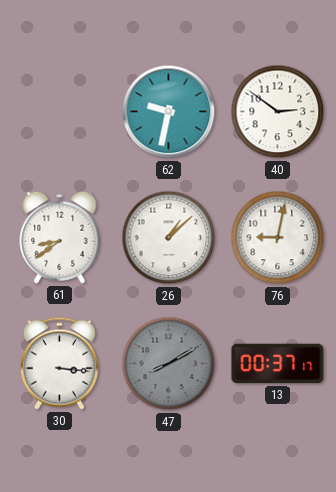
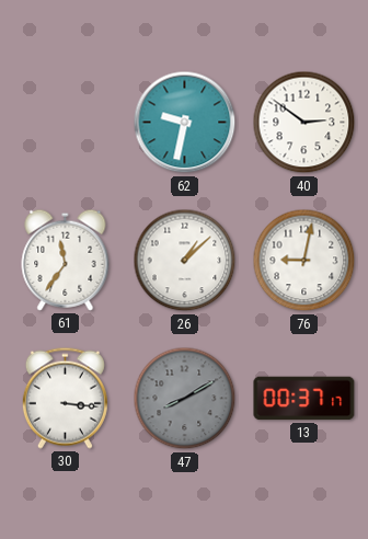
61: 8:39 -> 11:36
